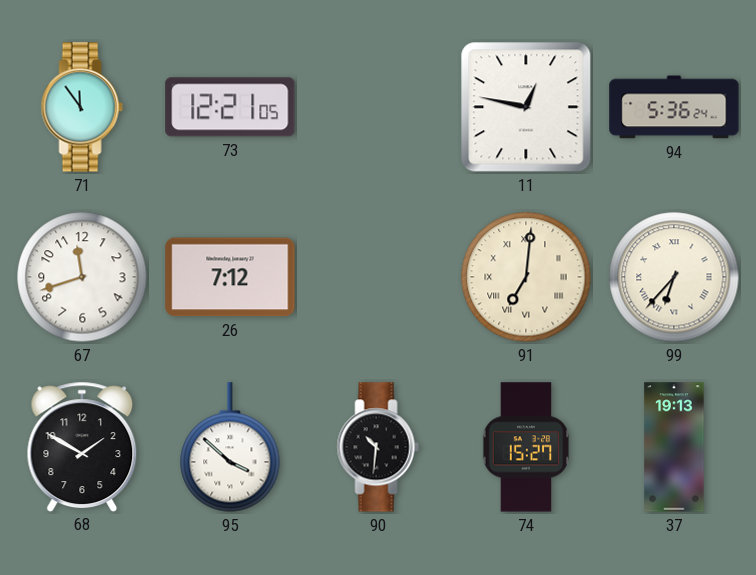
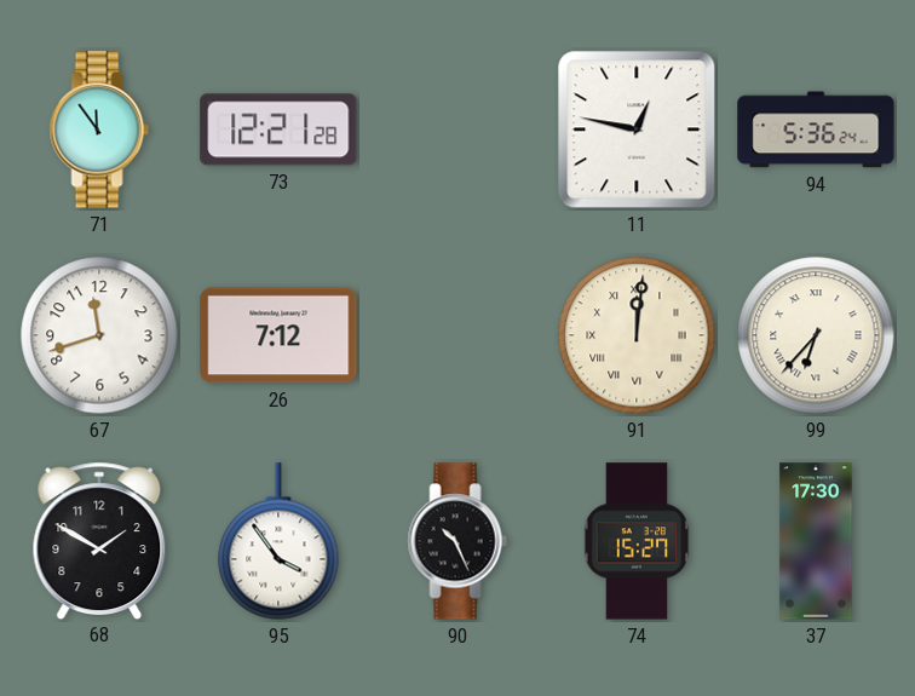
73: 12:21:05 -> 12:21:28
91: 7:01 -> 12:01
95: 3:52 -> 3:54
90: 10:31 -> 10:26
37: 19:13 -> 17:30
